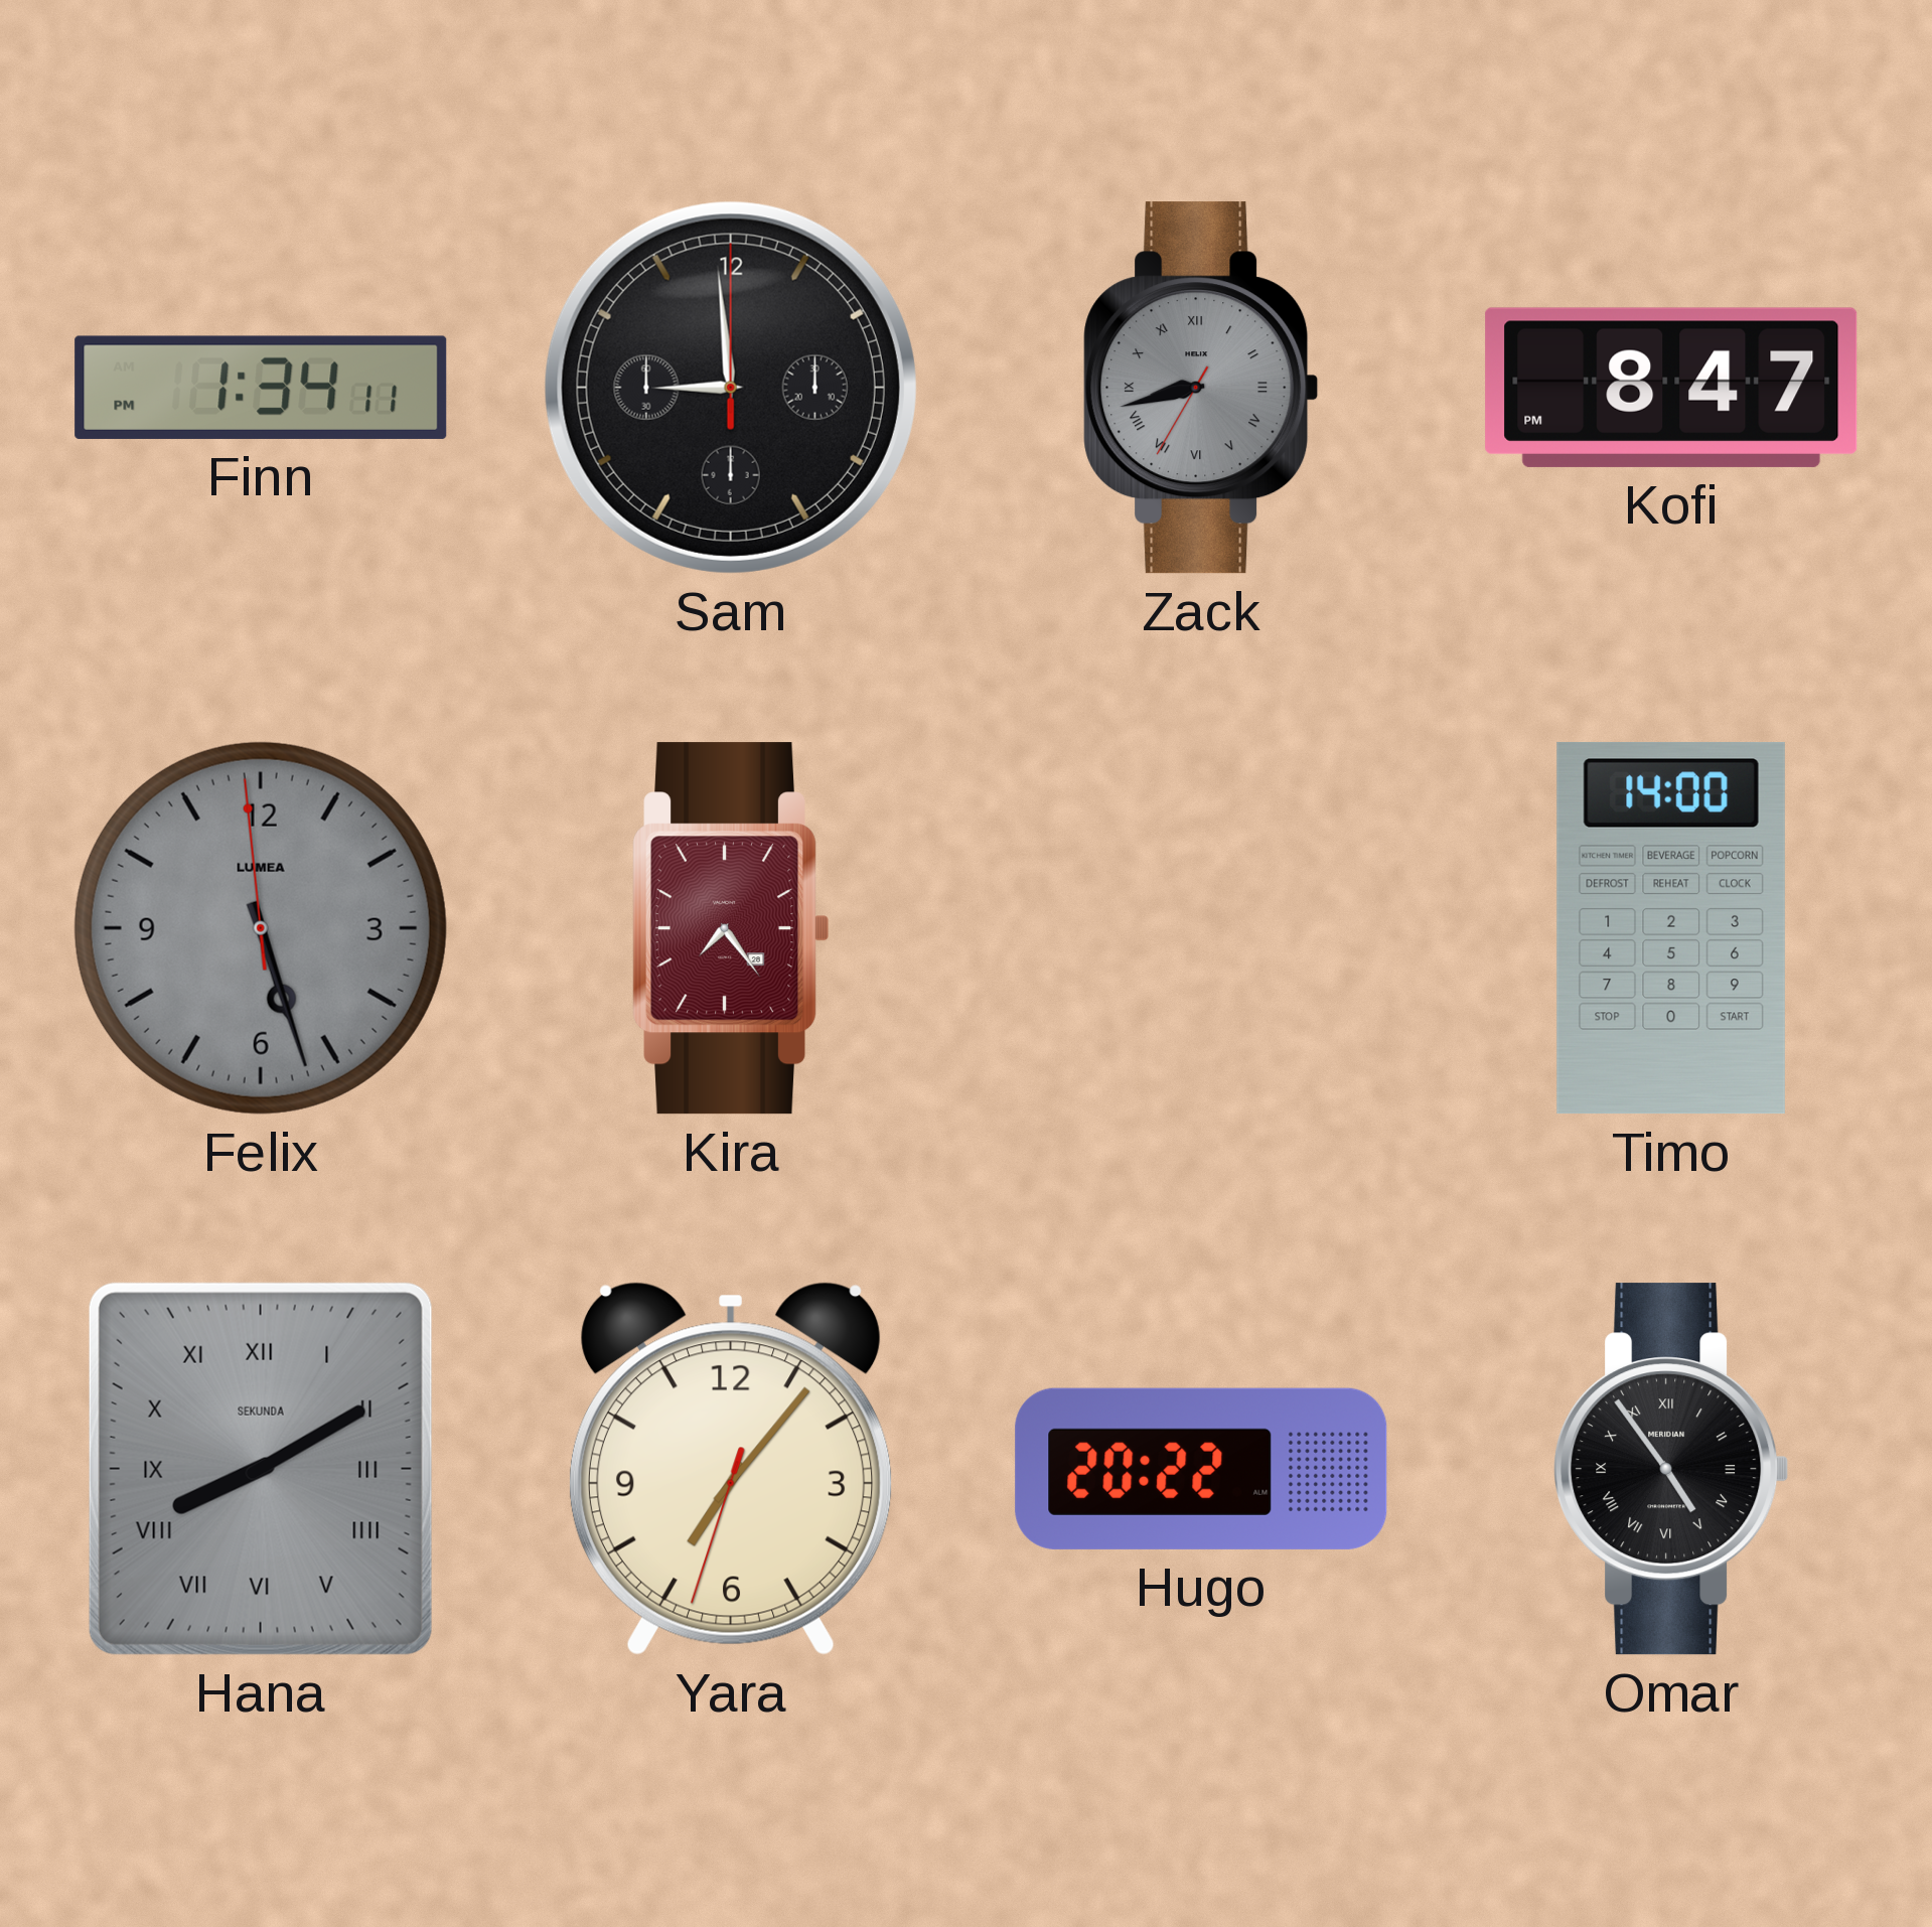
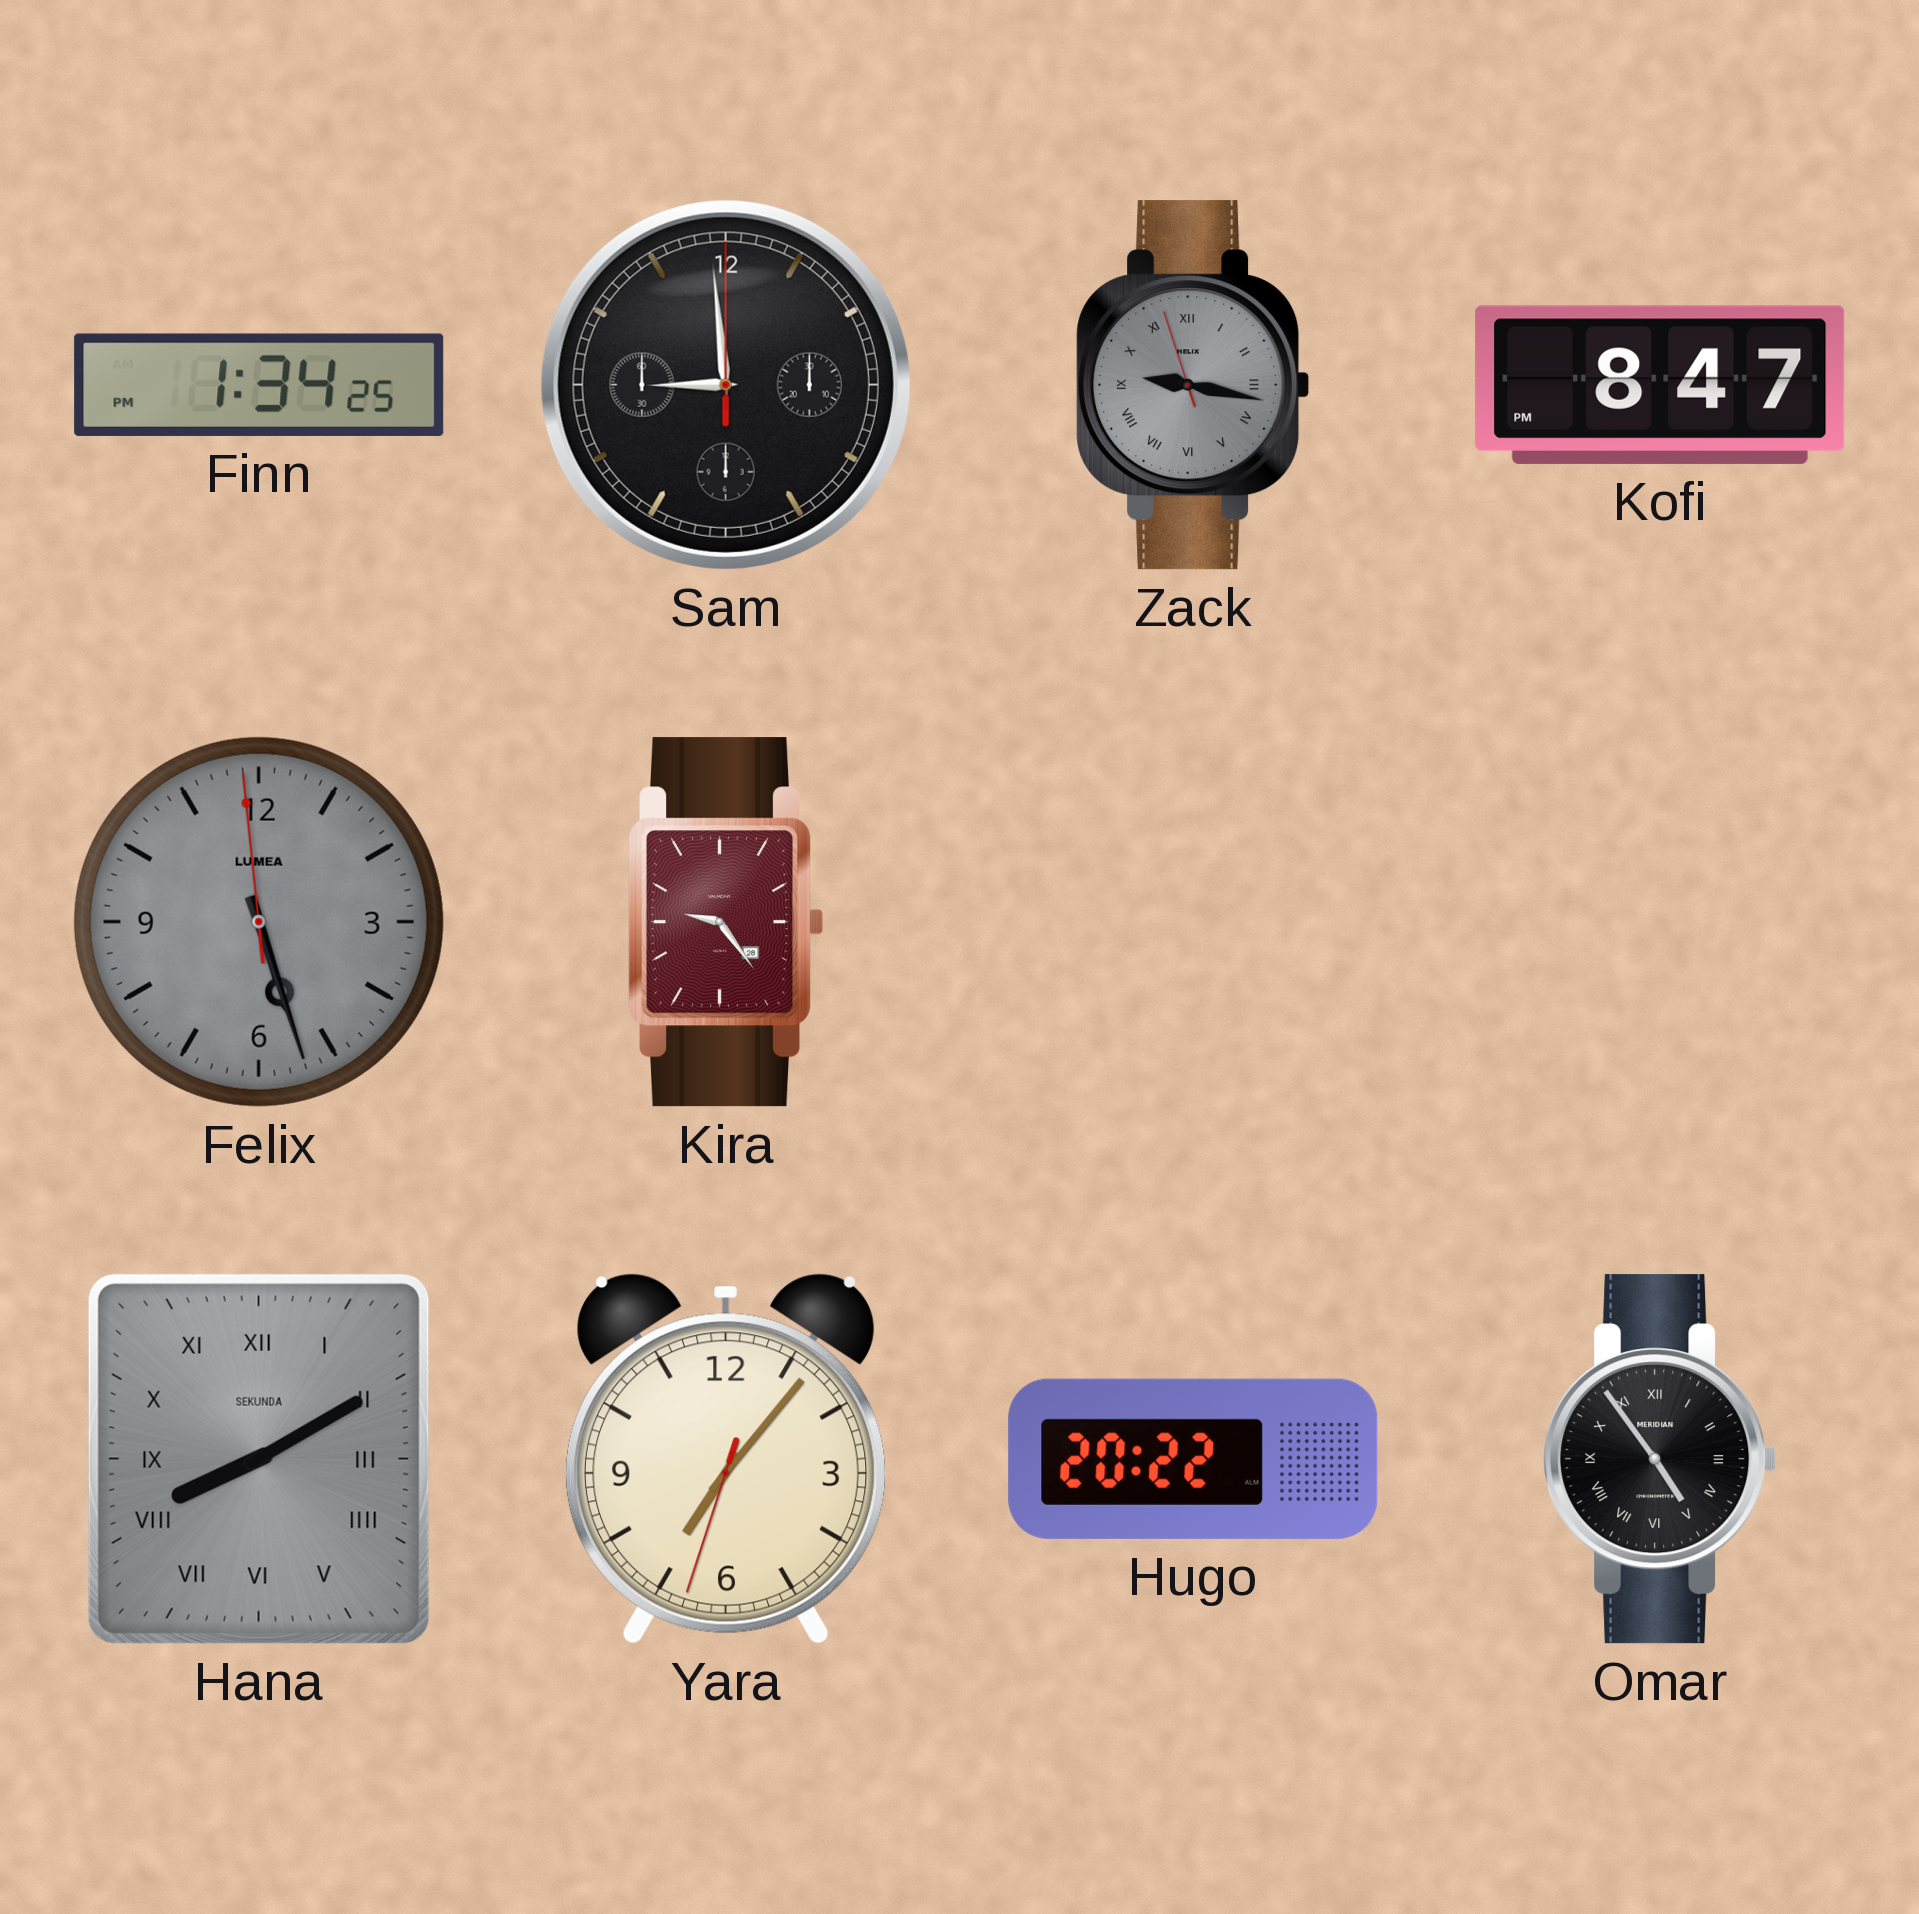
Finn: 1:34:11 PM -> 1:34:25 PM
Zack: 8:42 -> 9:16
Kira: 7:24 -> 9:24
Timo: 14:00 -> none
